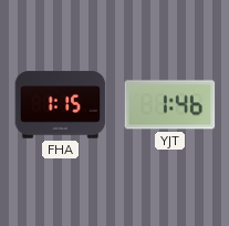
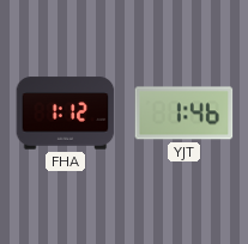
FHA: 1:15 -> 1:12
